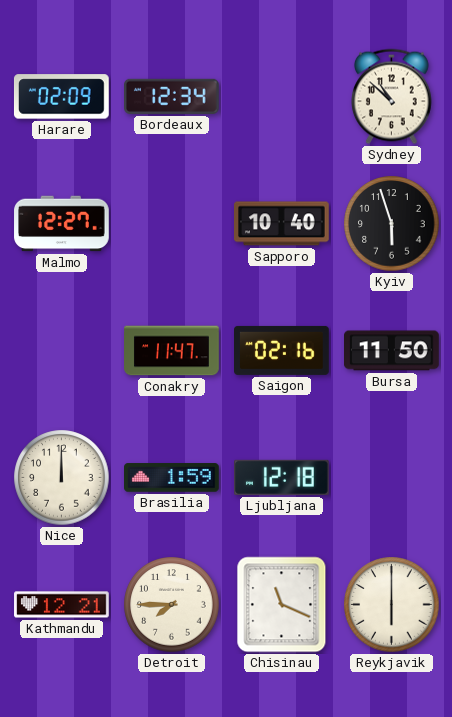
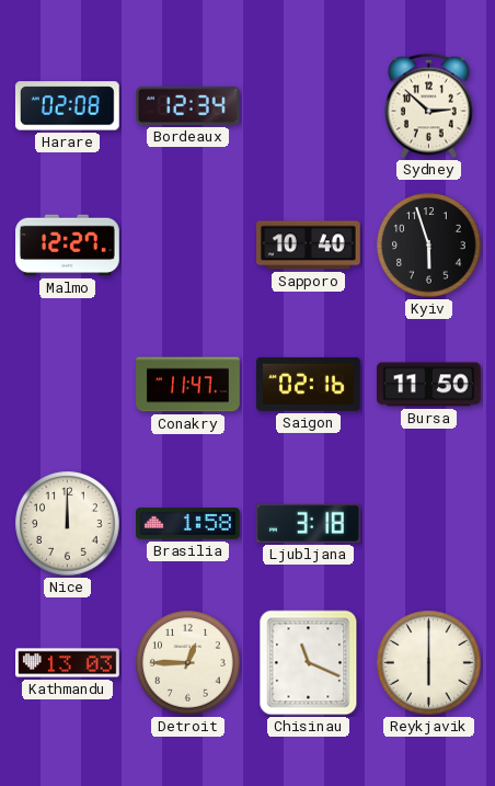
Harare: 02:09 -> 02:08
Sydney: 10:52 -> 2:52
Brasilia: 1:59 -> 1:58
Ljubljana: 12:18 -> 3:18
Kathmandu: 12:21 -> 13:03
Detroit: 7:45 -> 12:45
